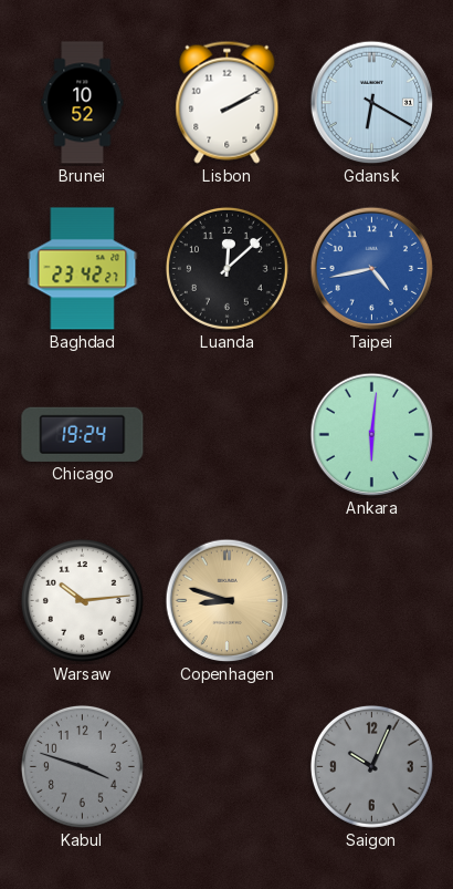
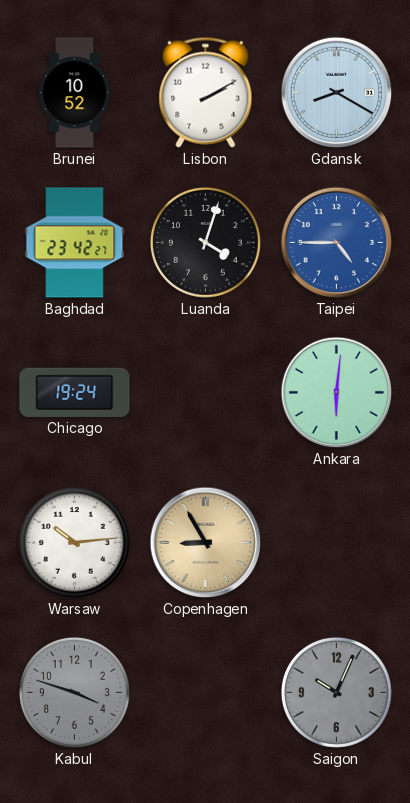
Gdansk: 6:20 -> 8:20
Luanda: 12:08 -> 4:03
Taipei: 4:43 -> 4:45
Copenhagen: 8:48 -> 8:55
